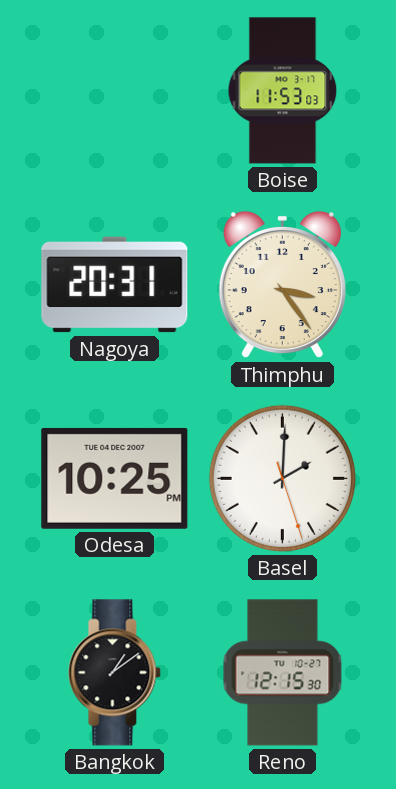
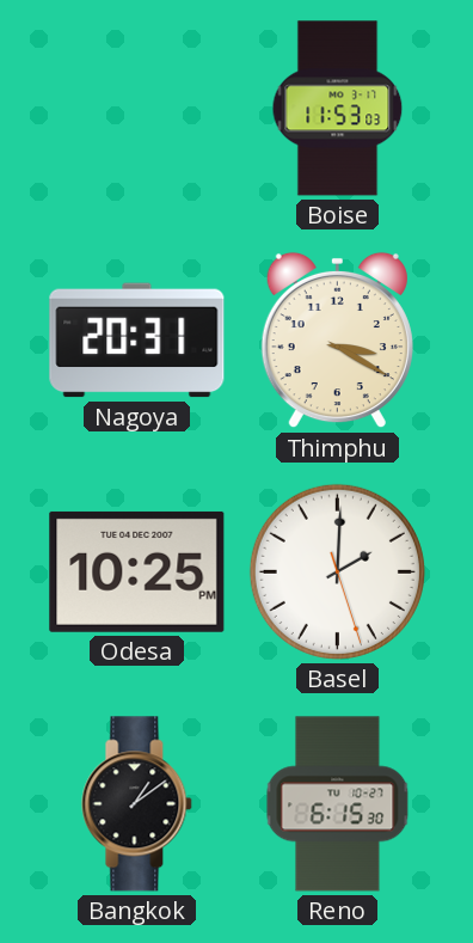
Thimphu: 3:24 -> 3:20
Reno: 12:15 -> 6:15
